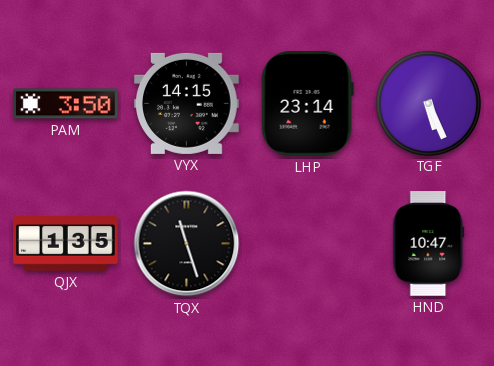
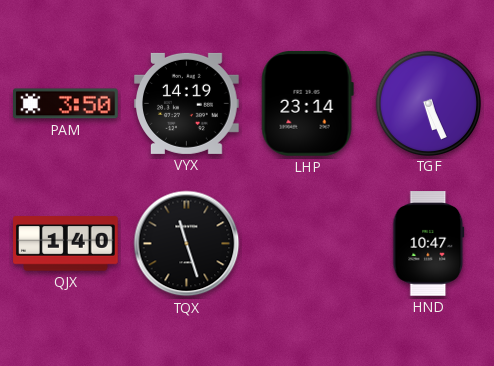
VYX: 14:15 -> 14:19
QJX: 1:35 -> 1:40
